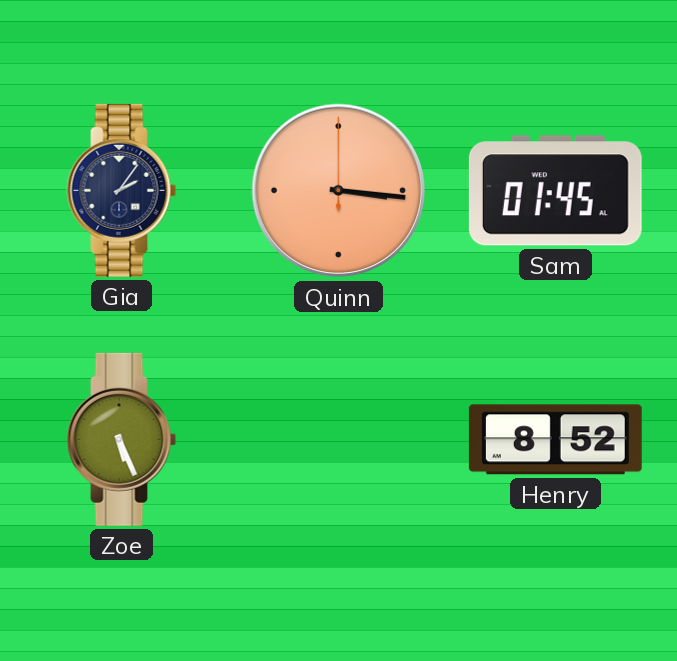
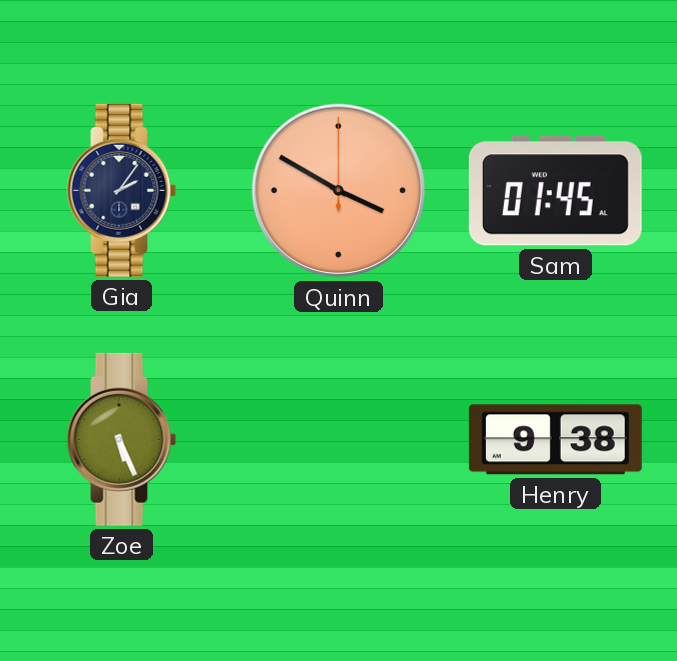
Quinn: 3:16 -> 3:50
Henry: 8:52 -> 9:38
